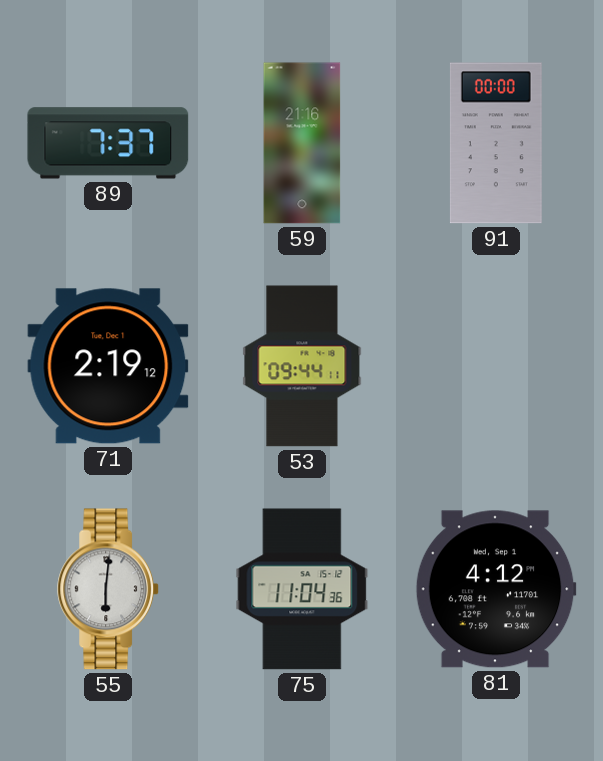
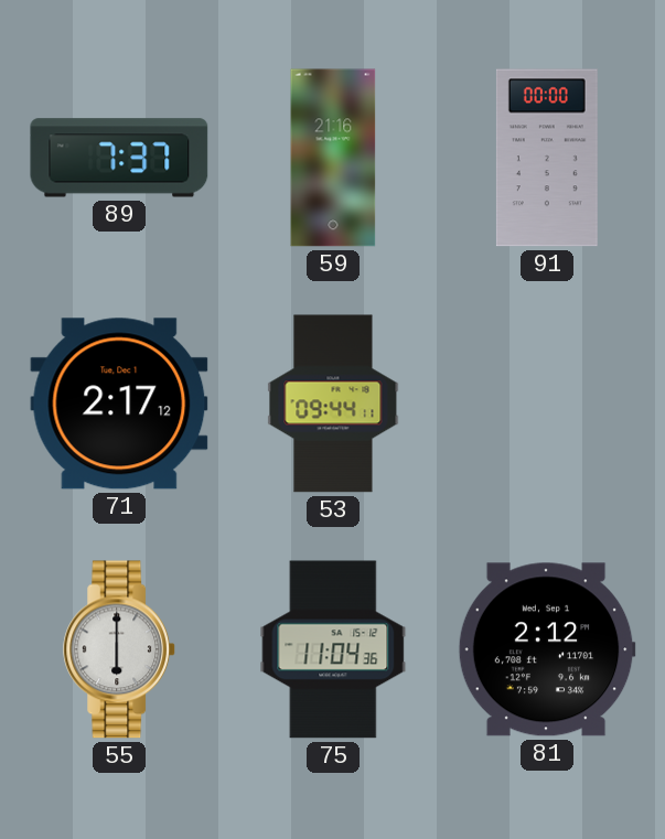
71: 2:19 -> 2:17
55: 6:01 -> 6:00
81: 4:12 -> 2:12
